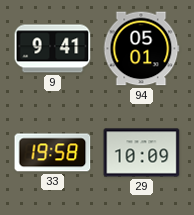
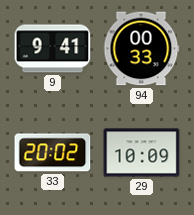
94: 05:01 -> 00:33
33: 19:58 -> 20:02
